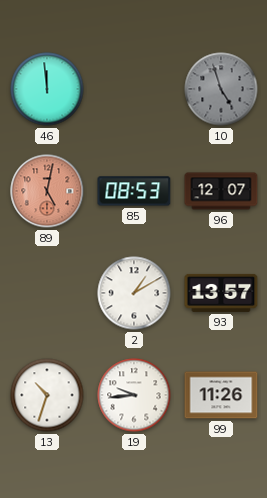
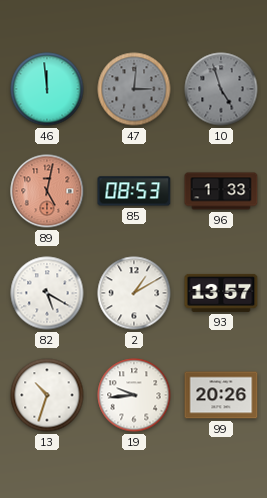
47: none -> 3:01
96: 12:07 -> 1:33
82: none -> 5:20
99: 11:26 -> 20:26
